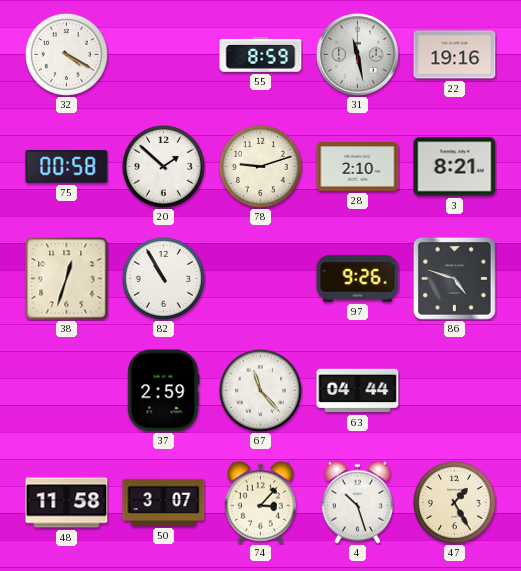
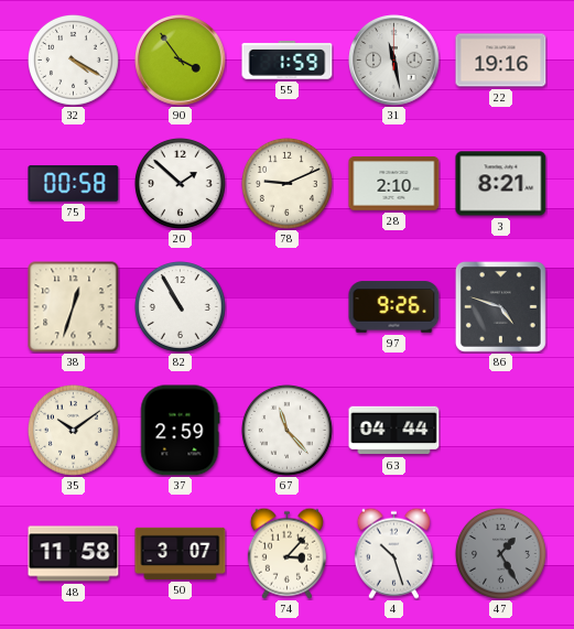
90: none -> 3:54
55: 8:59 -> 1:59
78: 9:12 -> 9:11
35: none -> 10:09
47 dial: cream -> grey
